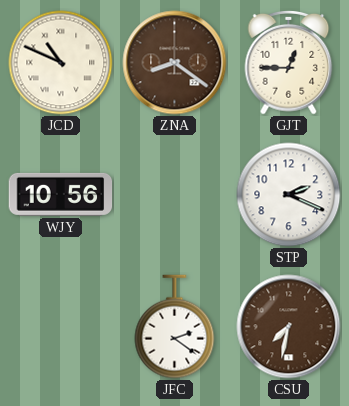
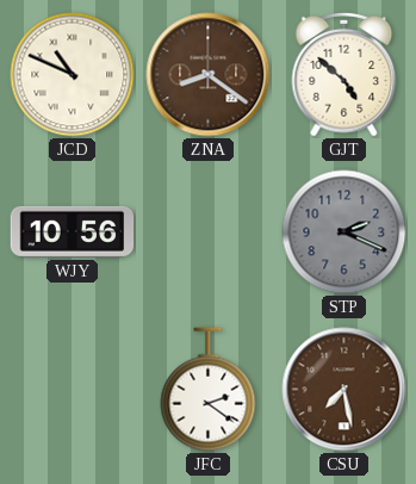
GJT: 12:45 -> 4:52
STP dial: white -> grey
CSU: 7:32 -> 7:28
